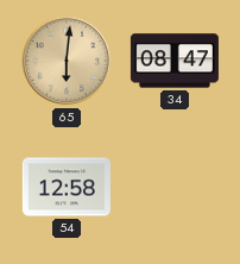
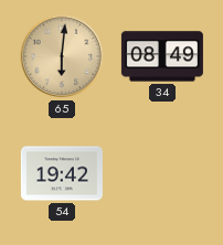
34: 08:47 -> 08:49
54: 12:58 -> 19:42
